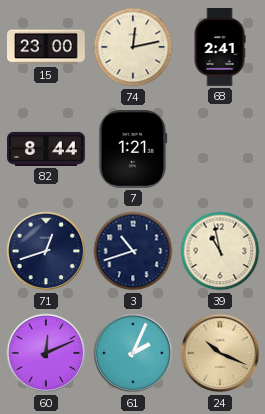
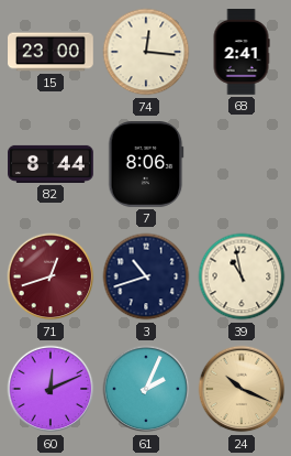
74: 12:13 -> 12:16
7: 1:21 -> 8:06
71 dial: navy -> burgundy
